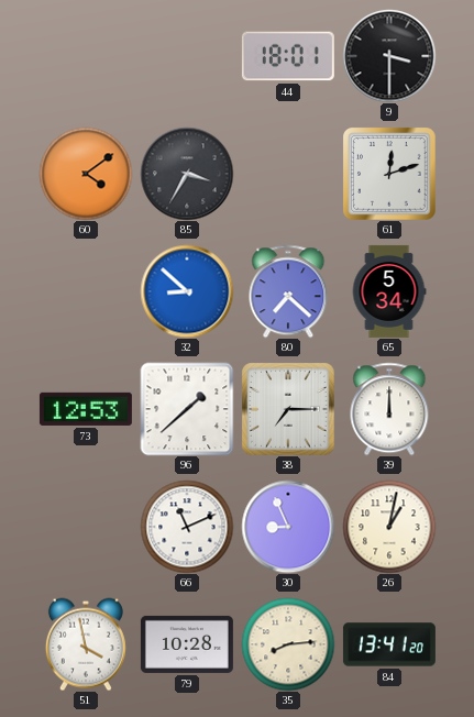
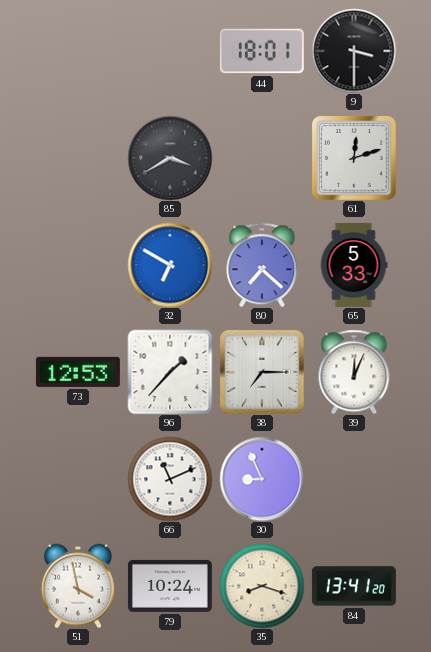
60: 4:09 -> none
85: 3:35 -> 3:40
32: 8:52 -> 6:50
65: 5:34 -> 5:33
96: 1:38 -> 1:37
39: 12:00 -> 12:04
26: 1:02 -> none
79: 10:28 -> 10:24
35: 8:14 -> 8:18
